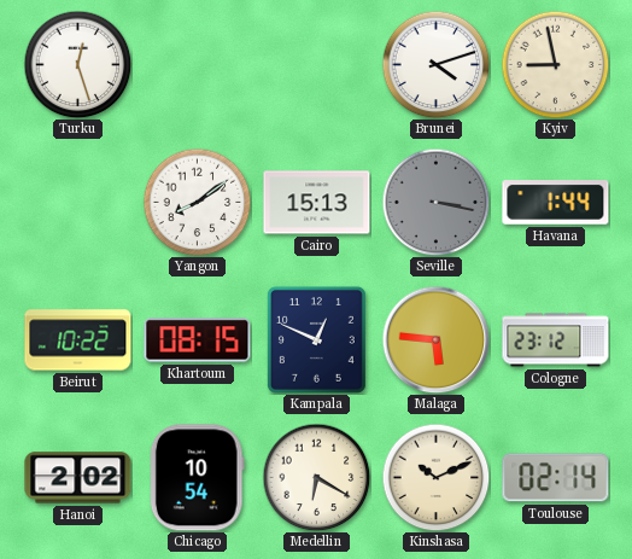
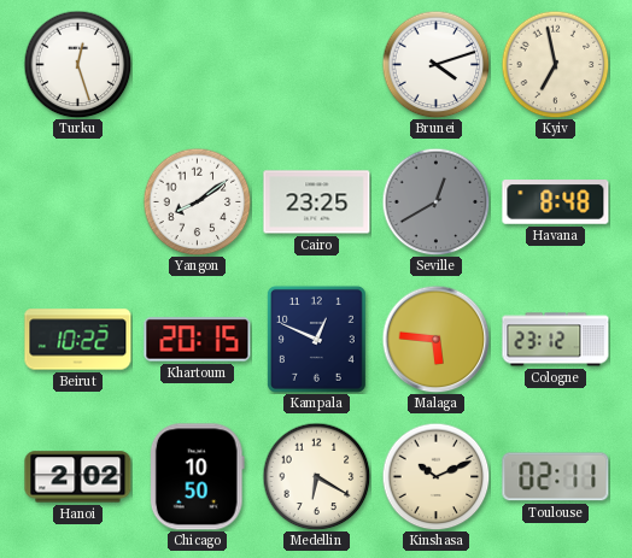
Kyiv: 8:58 -> 6:58
Cairo: 15:13 -> 23:25
Seville: 3:17 -> 12:40
Havana: 1:44 -> 8:48
Khartoum: 08:15 -> 20:15
Chicago: 10:54 -> 10:50
Toulouse: 02:14 -> 02:11
